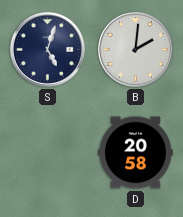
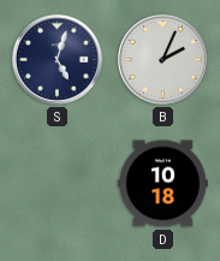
B: 2:01 -> 2:04
D: 20:58 -> 10:18
